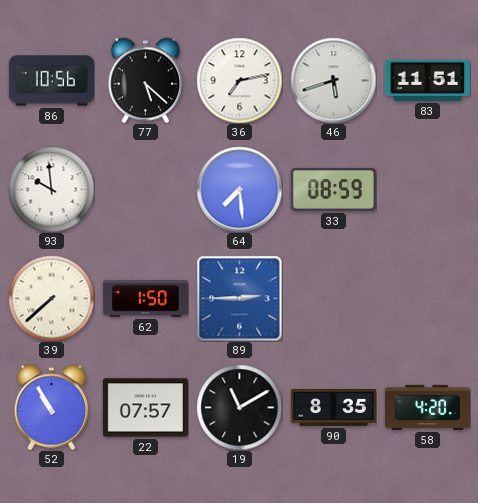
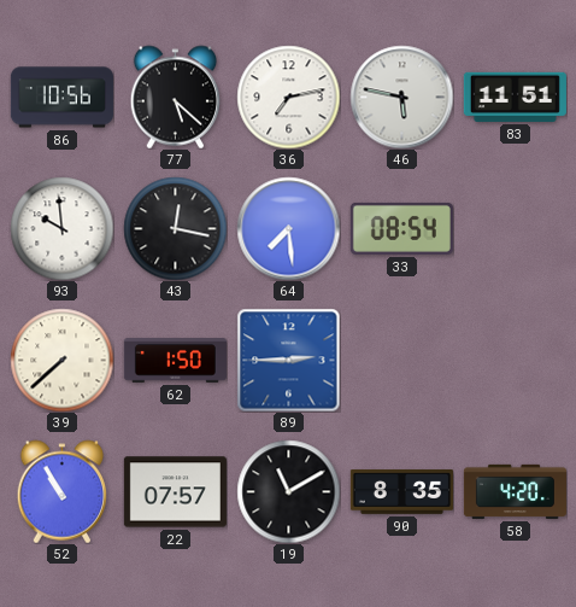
46: 5:42 -> 5:47
43: none -> 12:17
33: 08:59 -> 08:54
